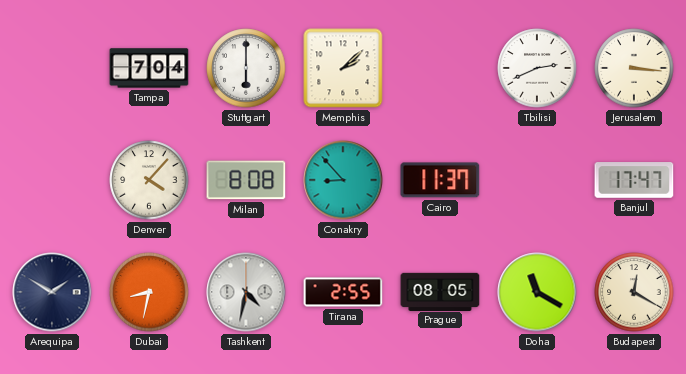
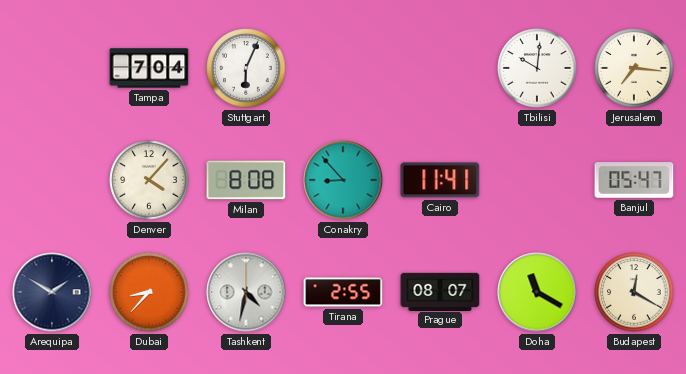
Stuttgart: 6:00 -> 6:04
Memphis: 2:08 -> none
Tbilisi: 2:41 -> 10:01
Jerusalem: 3:16 -> 7:16
Cairo: 11:37 -> 11:41
Banjul: 17:47 -> 05:47
Dubai: 8:32 -> 8:37
Prague: 08:05 -> 08:07
